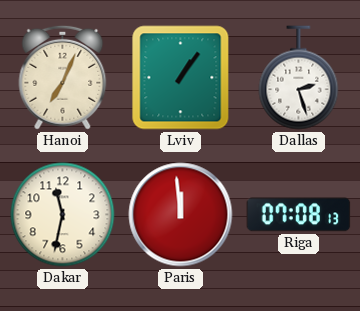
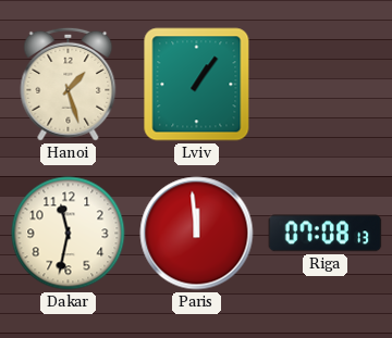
Hanoi: 7:04 -> 1:27
Dallas: 2:27 -> none
